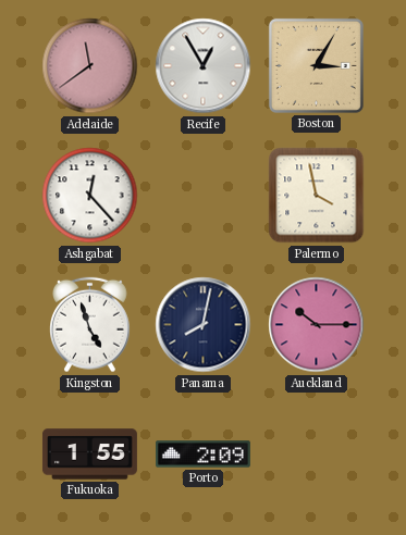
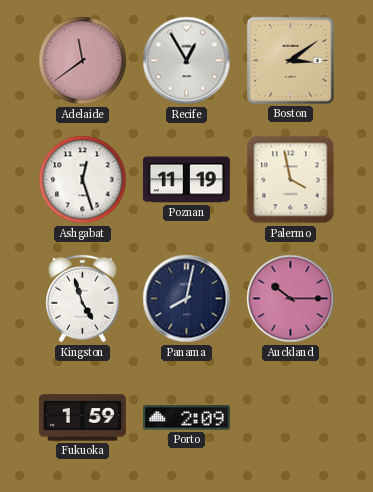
Boston: 3:05 -> 3:09
Ashgabat: 12:23 -> 12:27
Poznan: none -> 11:19
Fukuoka: 1:55 -> 1:59
